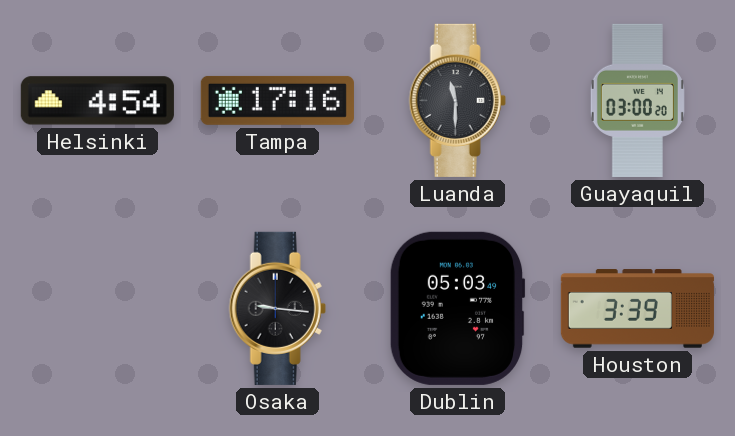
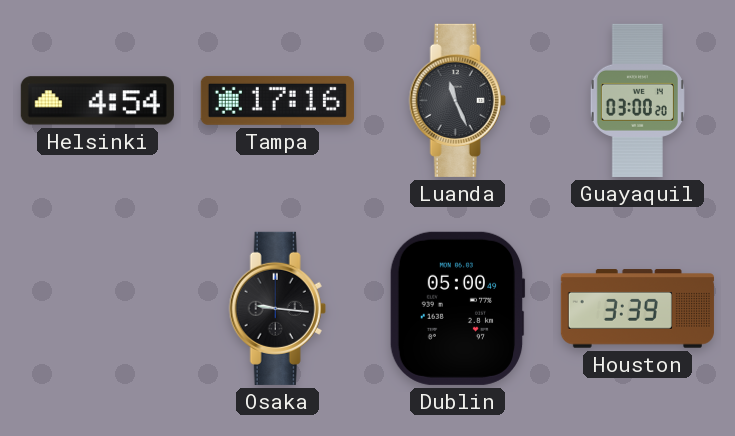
Luanda: 11:30 -> 11:26
Dublin: 05:03 -> 05:00
